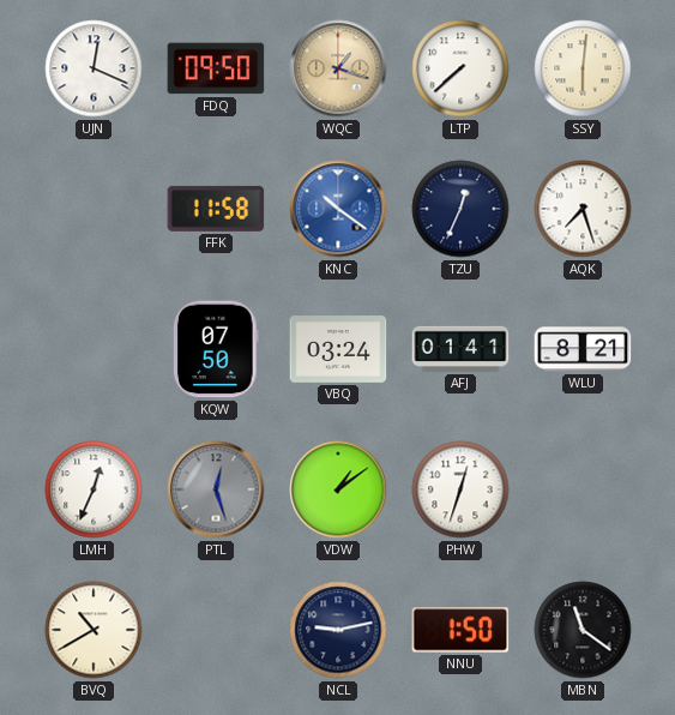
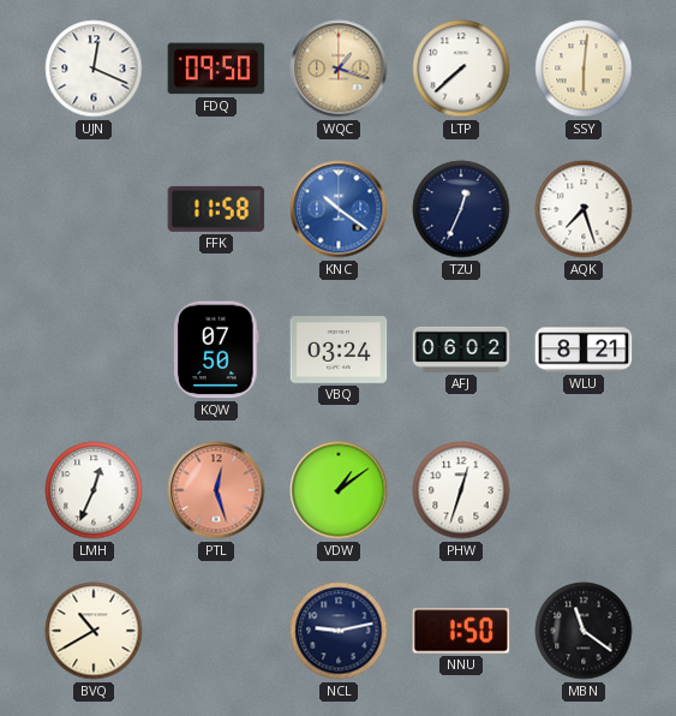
AFJ: 01:41 -> 06:02
PTL dial: grey -> salmon
